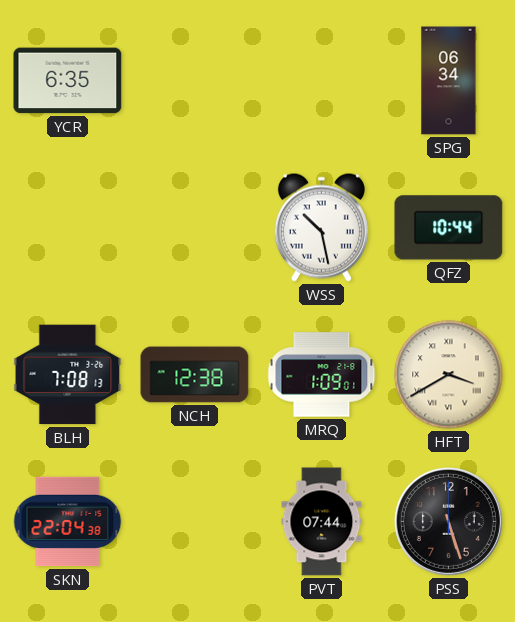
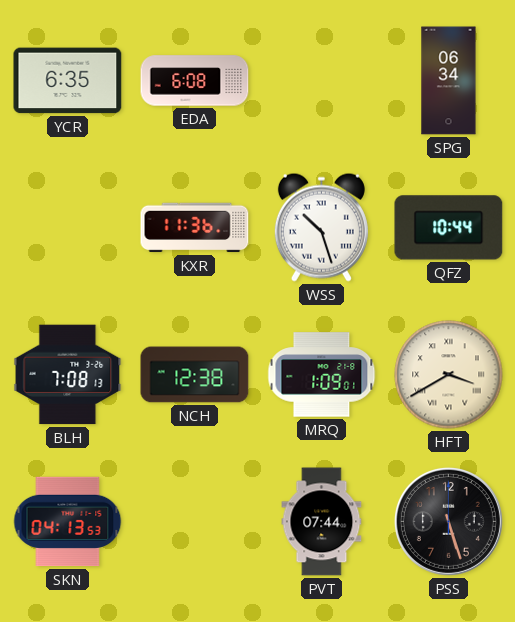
EDA: none -> 6:08
KXR: none -> 11:36
WSS: 10:28 -> 10:27
SKN: 22:04 -> 04:13
